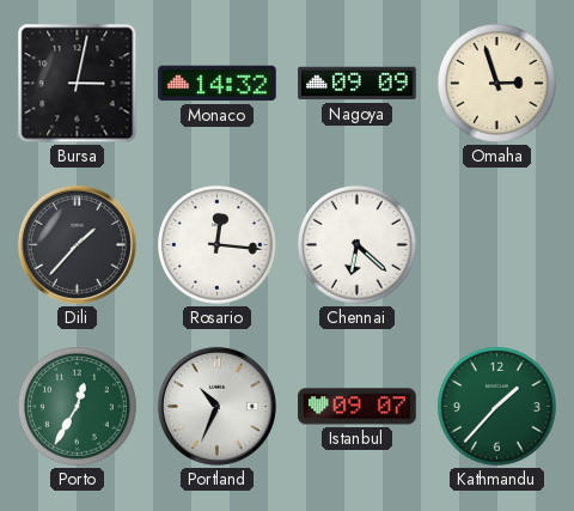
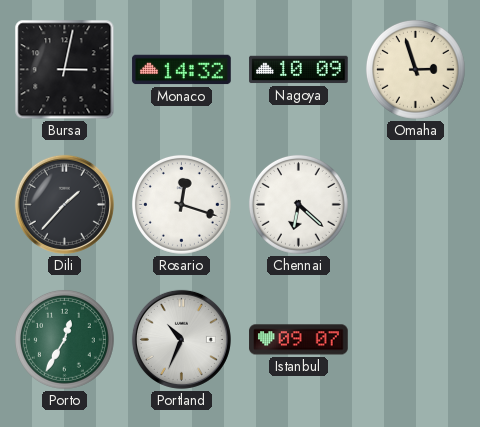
Nagoya: 09:09 -> 10:09
Rosario: 12:16 -> 12:18
Kathmandu: 1:37 -> none
